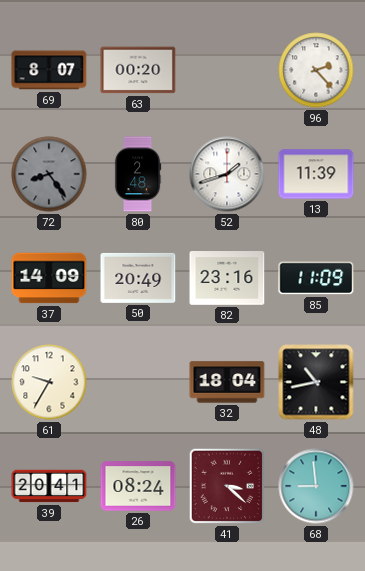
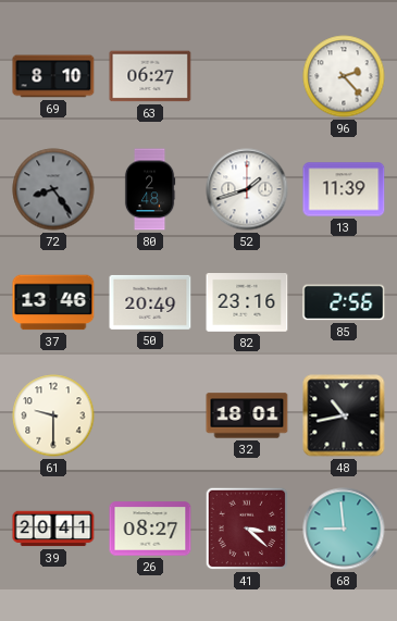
69: 8:07 -> 8:10
63: 00:20 -> 06:27
37: 14:09 -> 13:46
85: 11:09 -> 2:56
61: 9:35 -> 9:30
32: 18:04 -> 18:01
26: 08:24 -> 08:27
